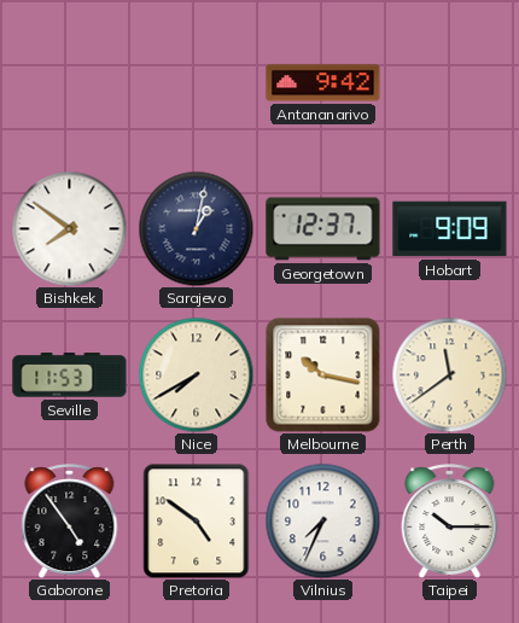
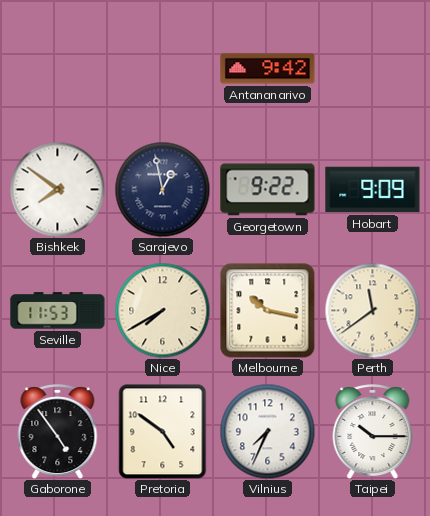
Sarajevo: 1:02 -> 12:58
Georgetown: 12:37 -> 9:22
